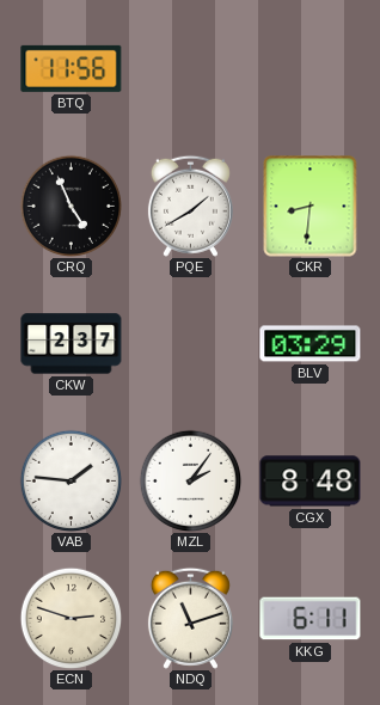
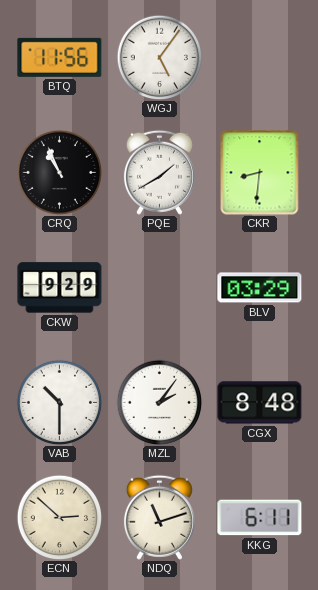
WGJ: none -> 5:06
CRQ: 4:56 -> 10:56
CKW: 2:37 -> 9:29
VAB: 1:46 -> 10:30
ECN: 2:48 -> 2:52
